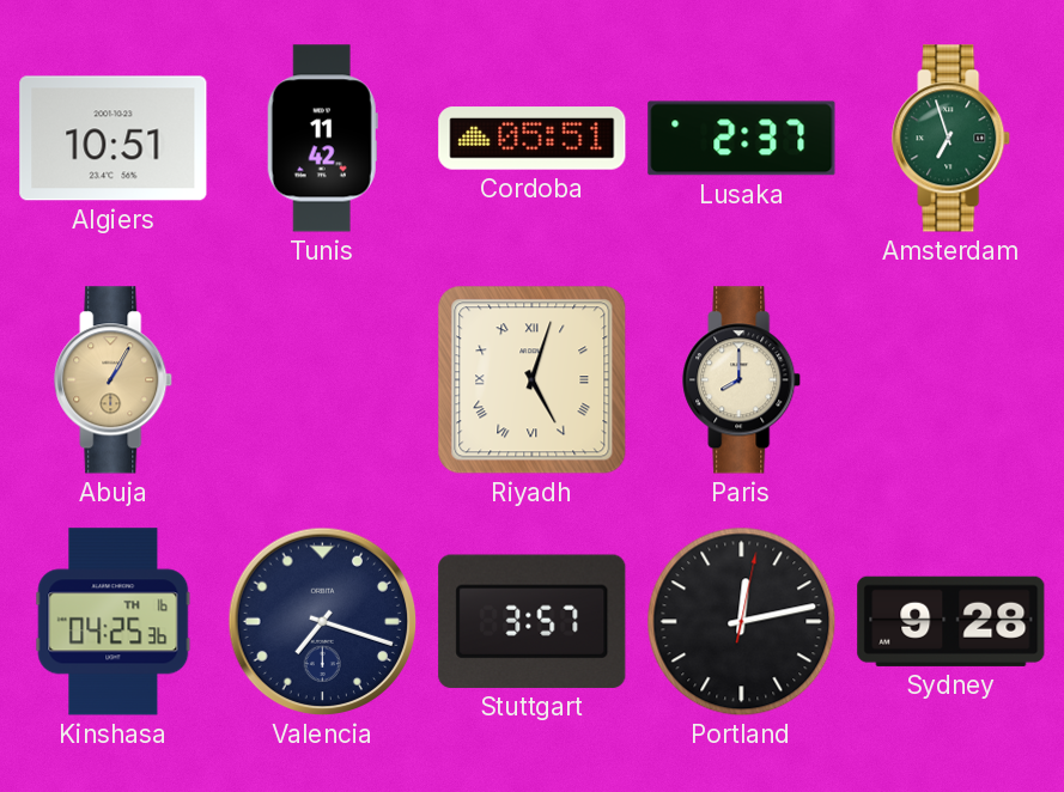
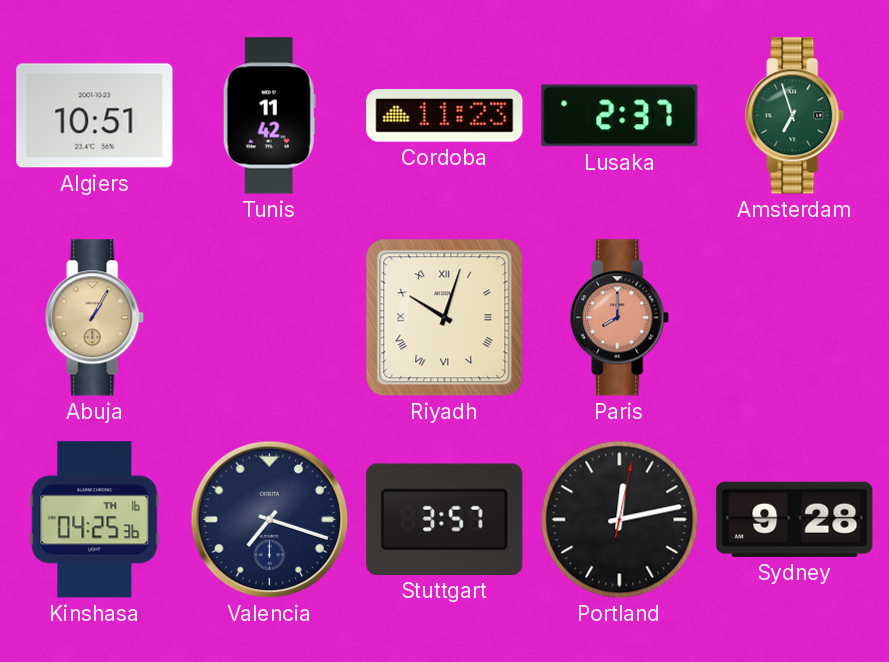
Cordoba: 05:51 -> 11:23
Riyadh: 5:03 -> 10:03
Paris dial: cream -> salmon
